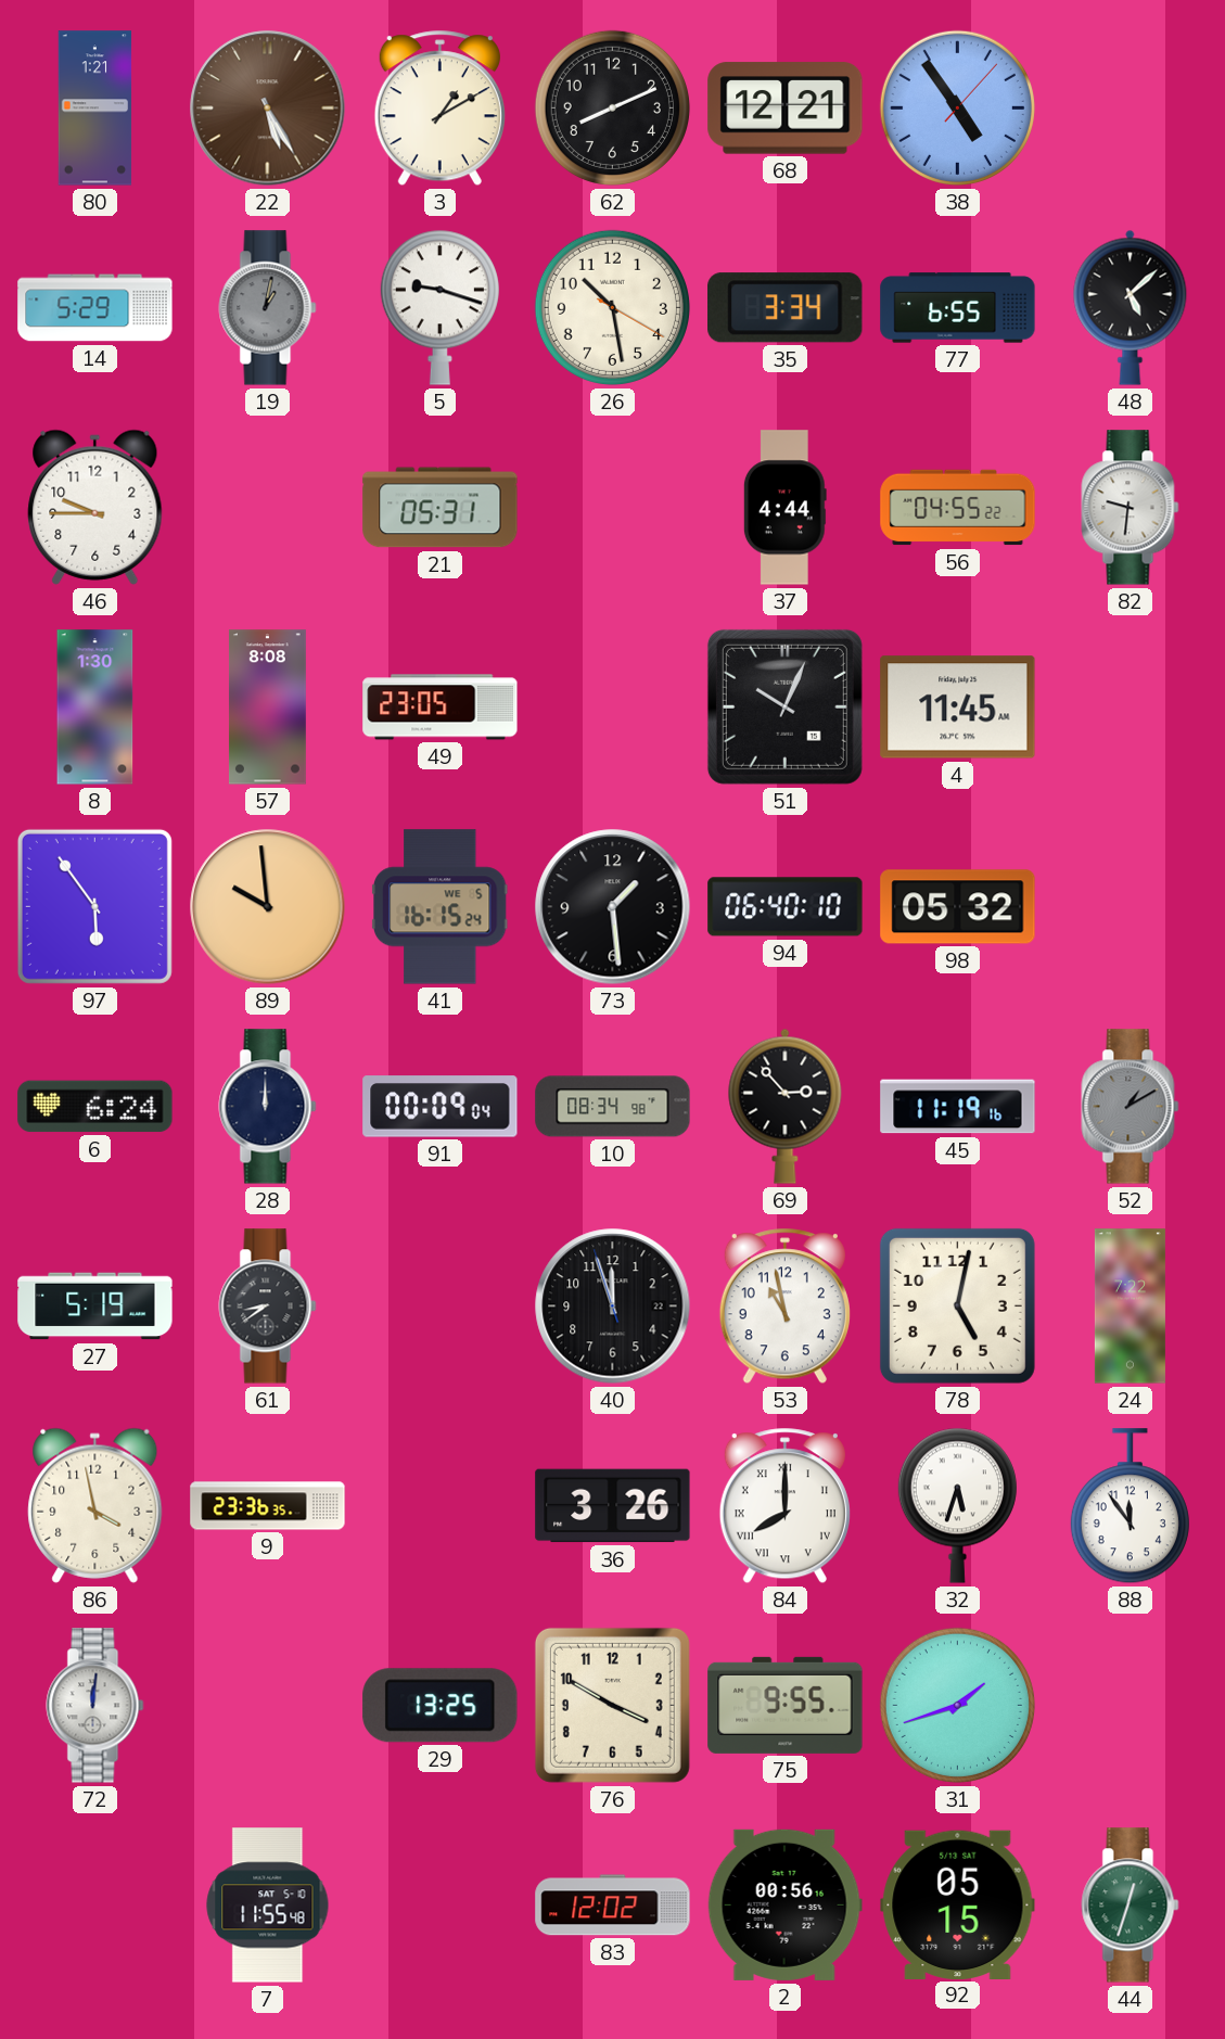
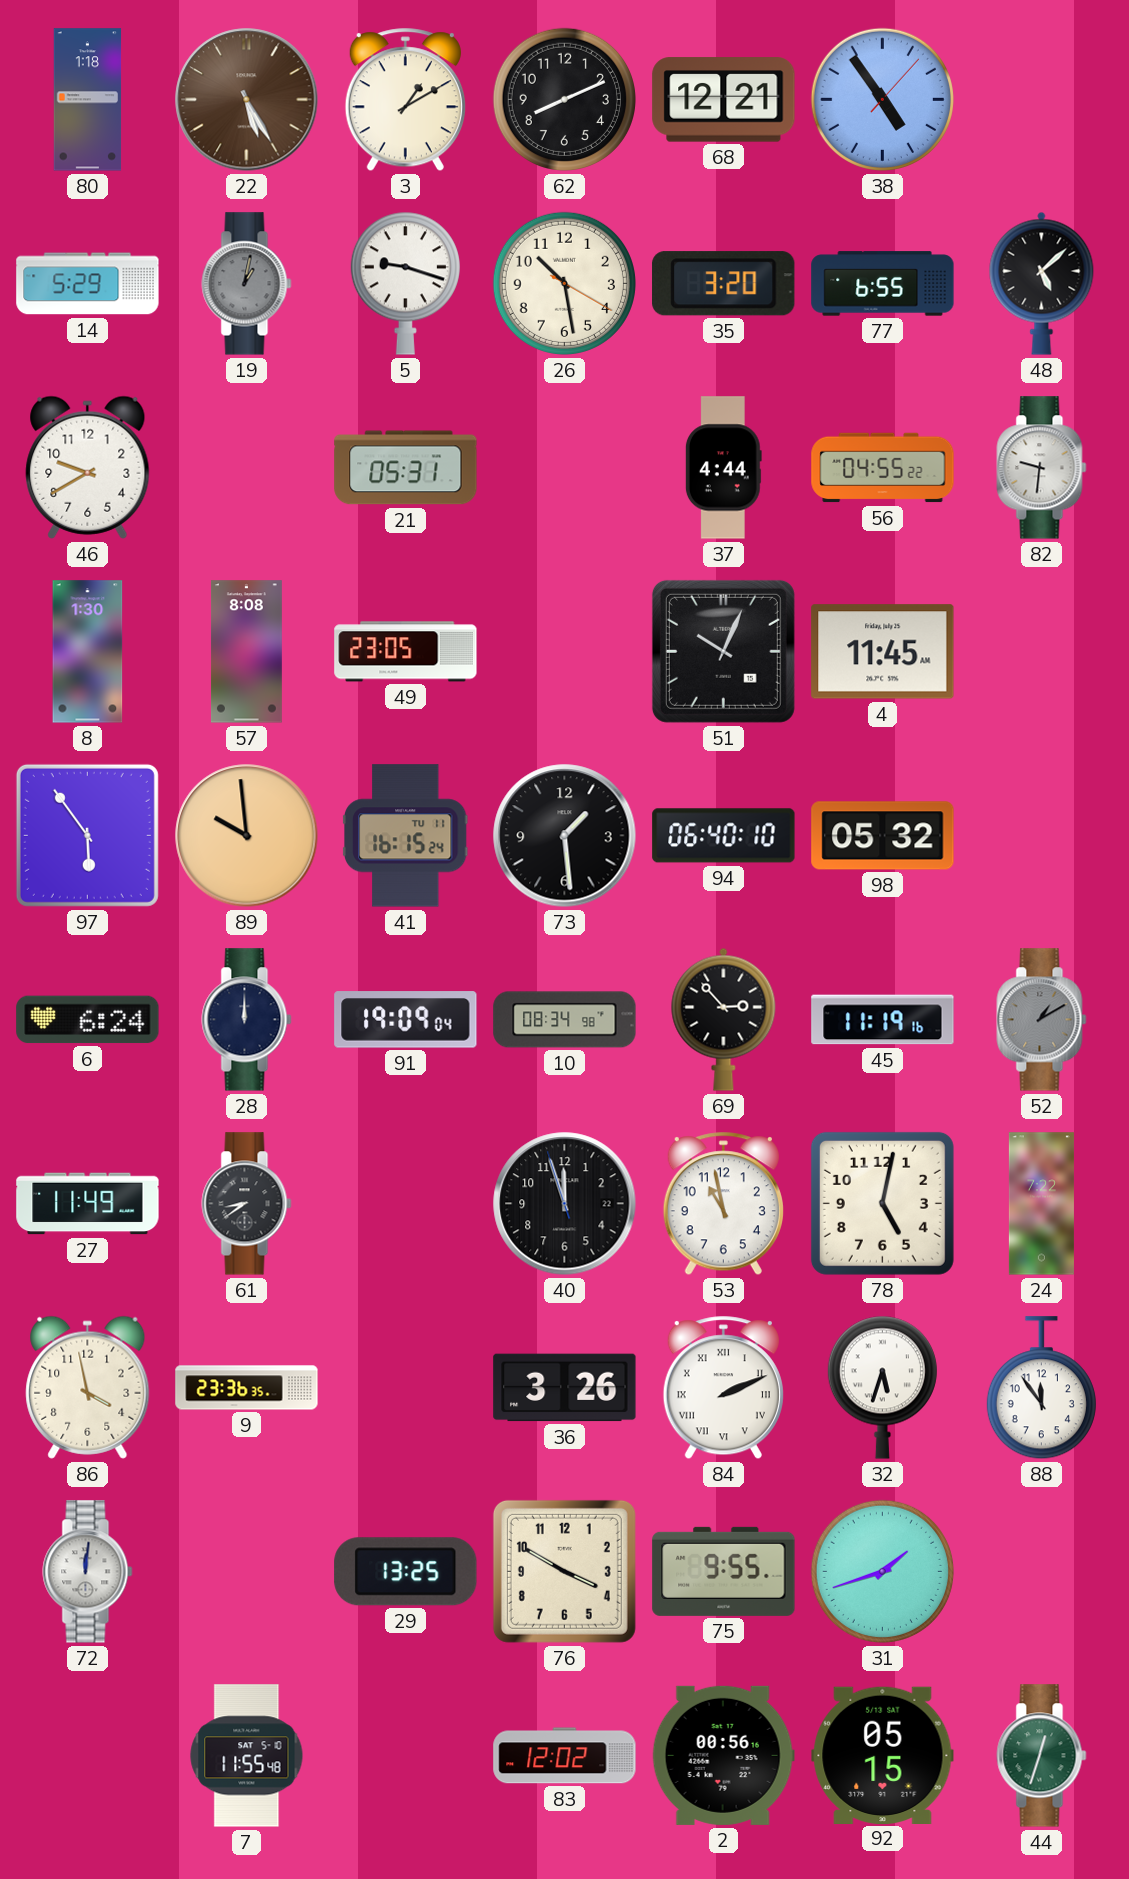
80: 1:21 -> 1:18
35: 3:34 -> 3:20
46: 9:45 -> 9:40
41 date: WE 5 -> TU 11
91: 00:09 -> 19:09
27: 5:19 -> 11:49
84: 8:00 -> 2:11
